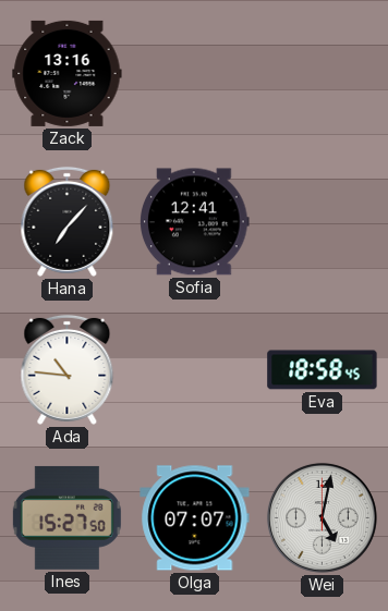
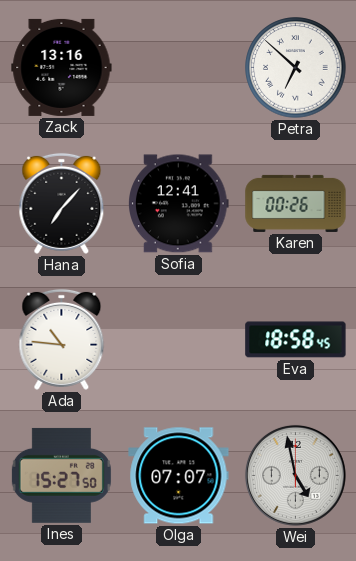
Petra: none -> 6:52
Karen: none -> 00:26
Wei: 5:02 -> 4:58
